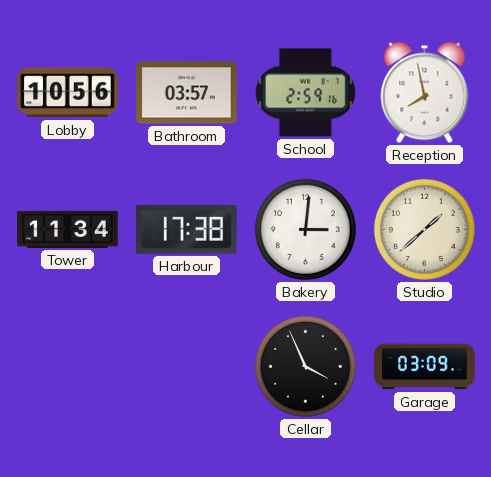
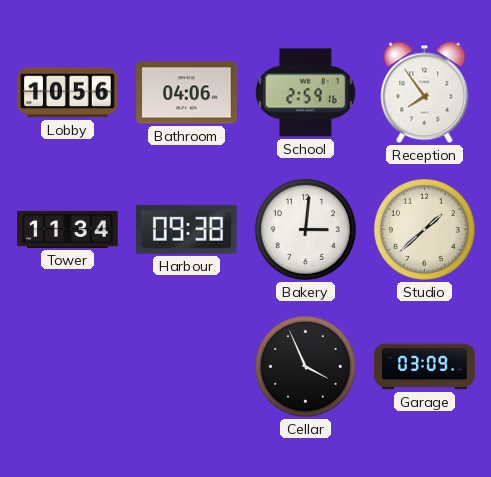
Bathroom: 03:57 -> 04:06
Reception: 7:58 -> 7:54
Harbour: 17:38 -> 09:38
